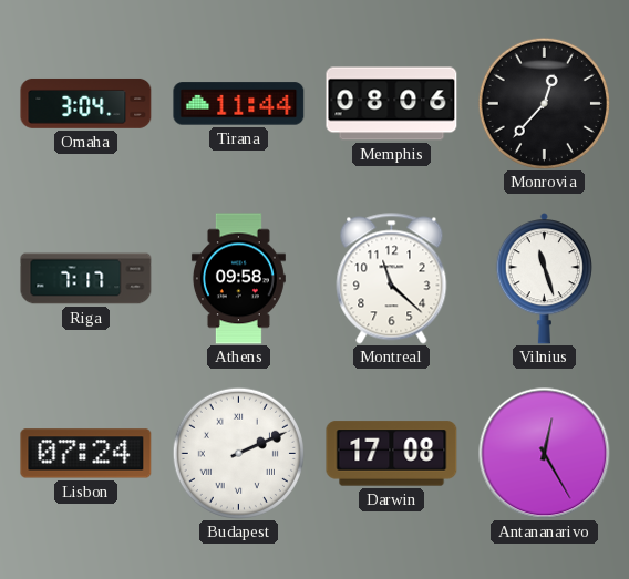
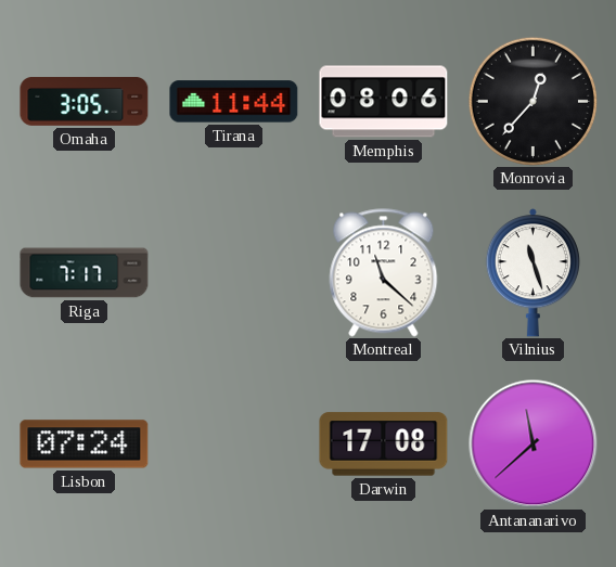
Omaha: 3:04 -> 3:05
Athens: 09:58 -> none
Budapest: 2:11 -> none
Antananarivo: 12:25 -> 11:38
